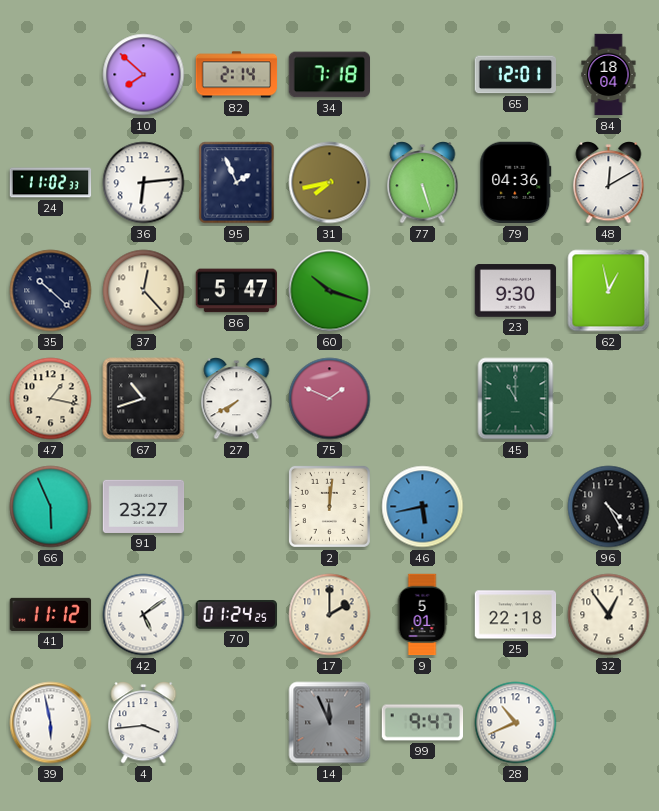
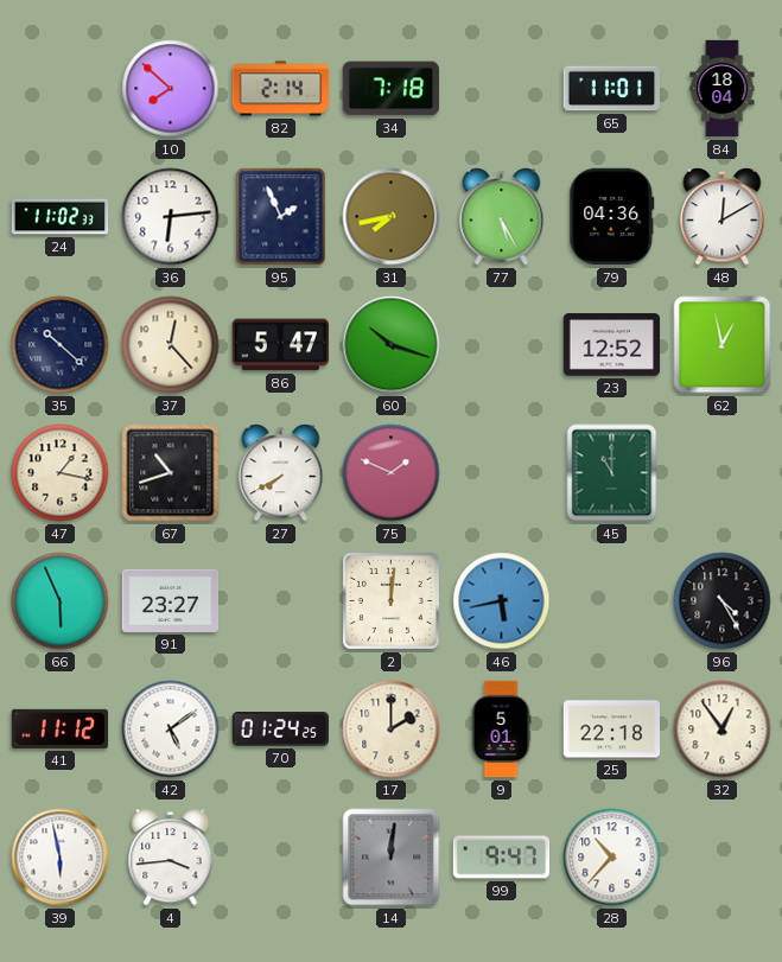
65: 12:01 -> 11:01
77: 5:27 -> 5:25
23: 9:30 -> 12:52
14: 11:56 -> 12:01
28: 10:41 -> 10:37
